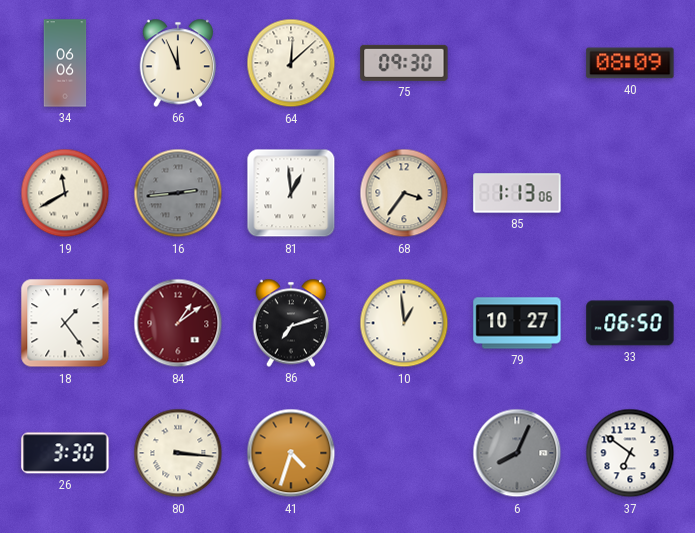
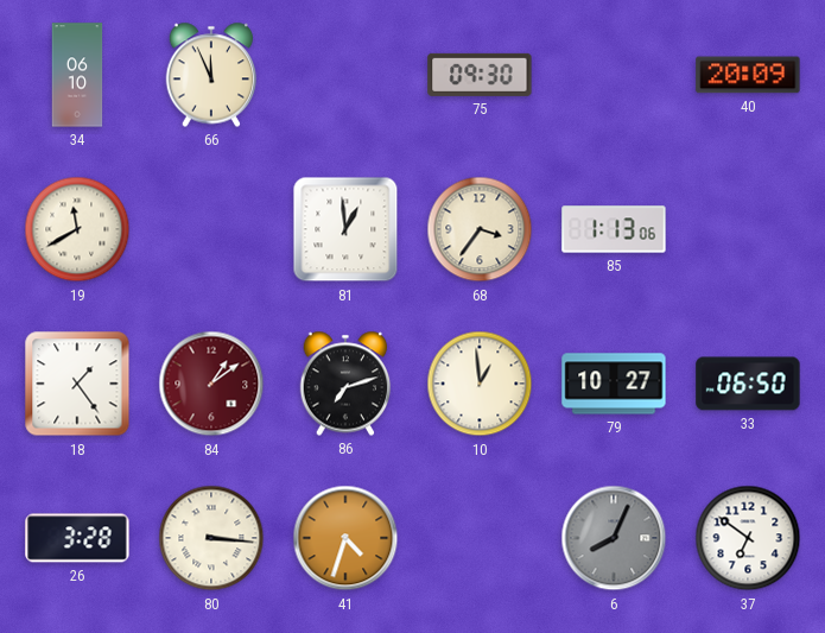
34: 06:06 -> 06:10
64: 12:08 -> none
40: 08:09 -> 20:09
16: 2:44 -> none
26: 3:30 -> 3:28
